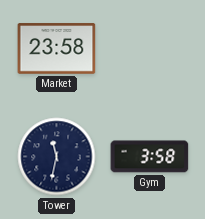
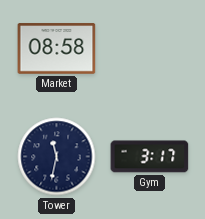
Market: 23:58 -> 08:58
Gym: 3:58 -> 3:17
